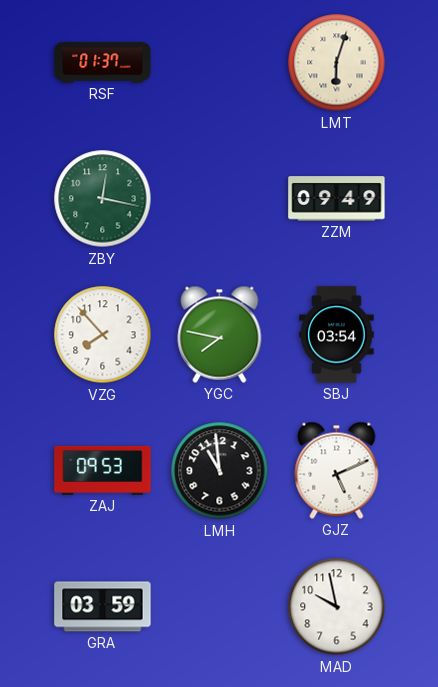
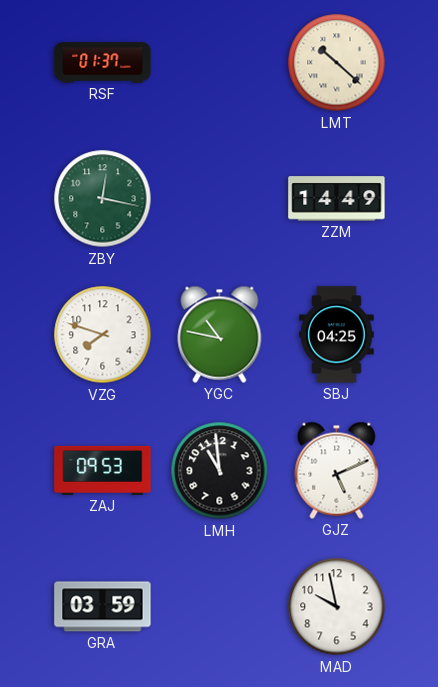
LMT: 6:03 -> 10:22
ZZM: 09:49 -> 14:49
VZG: 7:53 -> 7:48
YGC: 7:47 -> 10:47
SBJ: 03:54 -> 04:25
